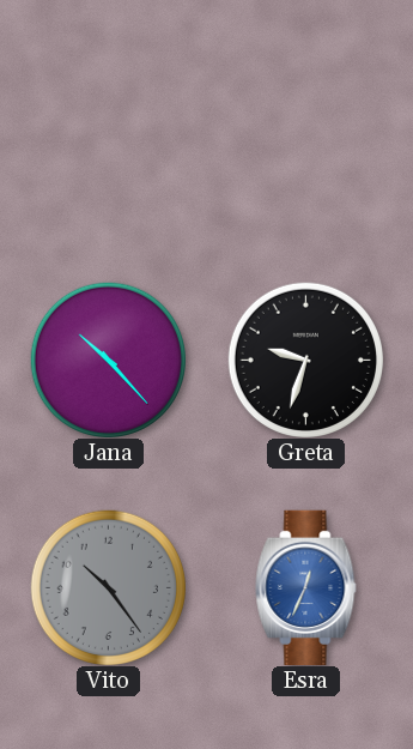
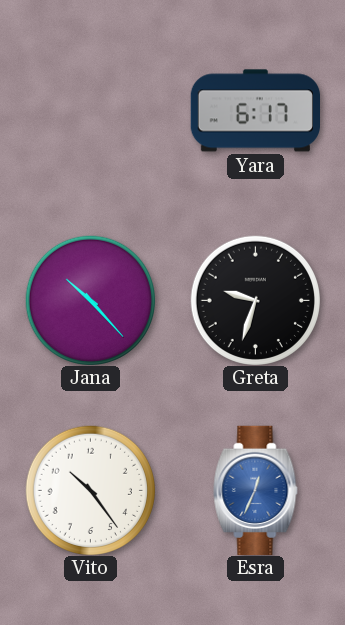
Yara: none -> 6:17
Vito dial: grey -> white
